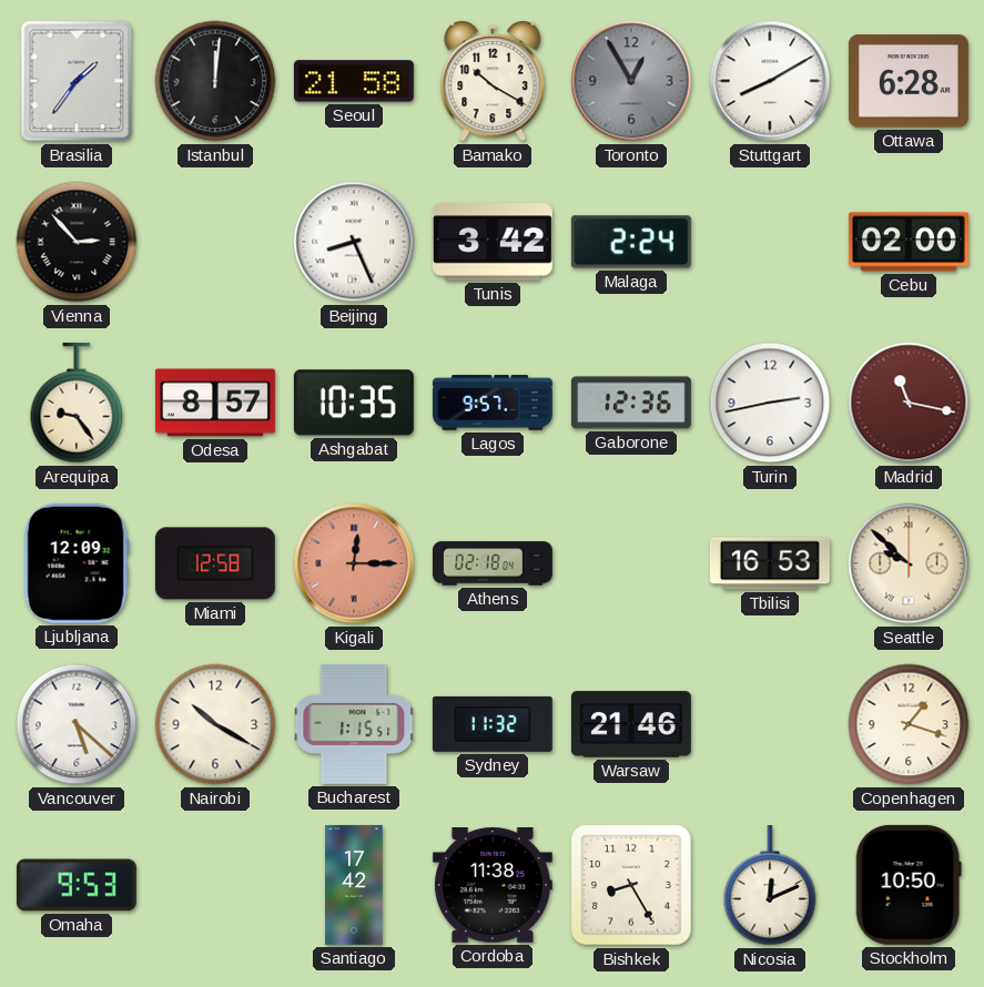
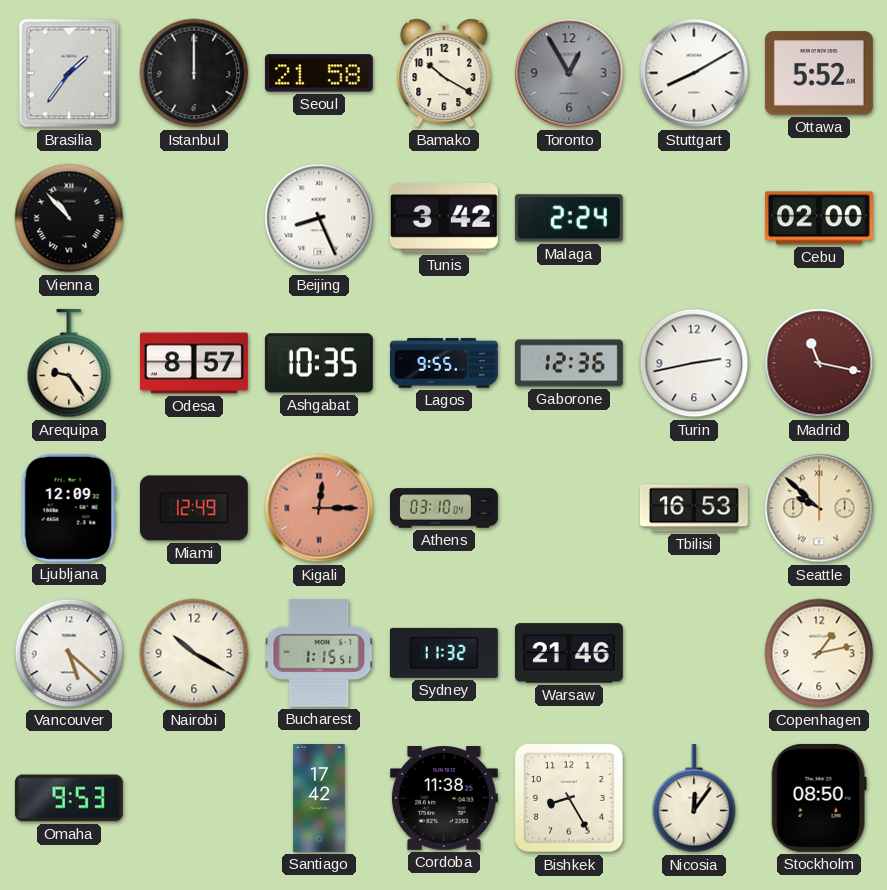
Istanbul: 12:01 -> 12:00
Ottawa: 6:28 -> 5:52
Vienna: 2:53 -> 10:53
Lagos: 9:57 -> 9:55
Miami: 12:58 -> 12:49
Athens: 02:18 -> 03:10
Copenhagen: 1:18 -> 1:13
Nicosia: 12:11 -> 12:06
Stockholm: 10:50 -> 08:50
